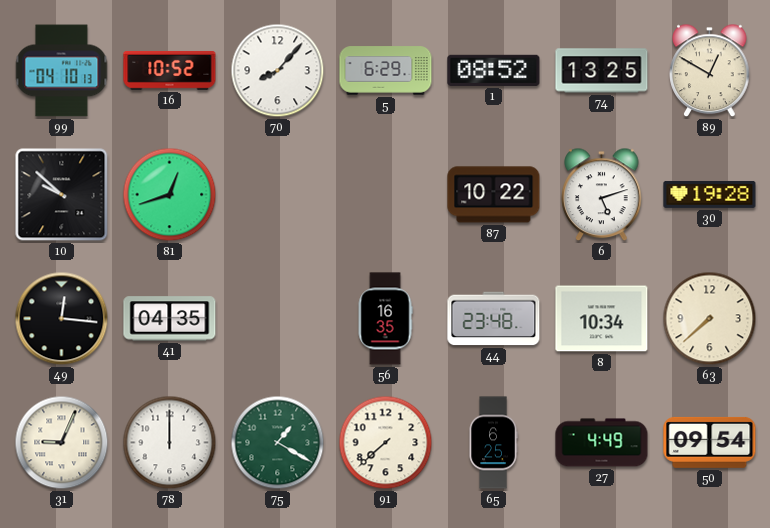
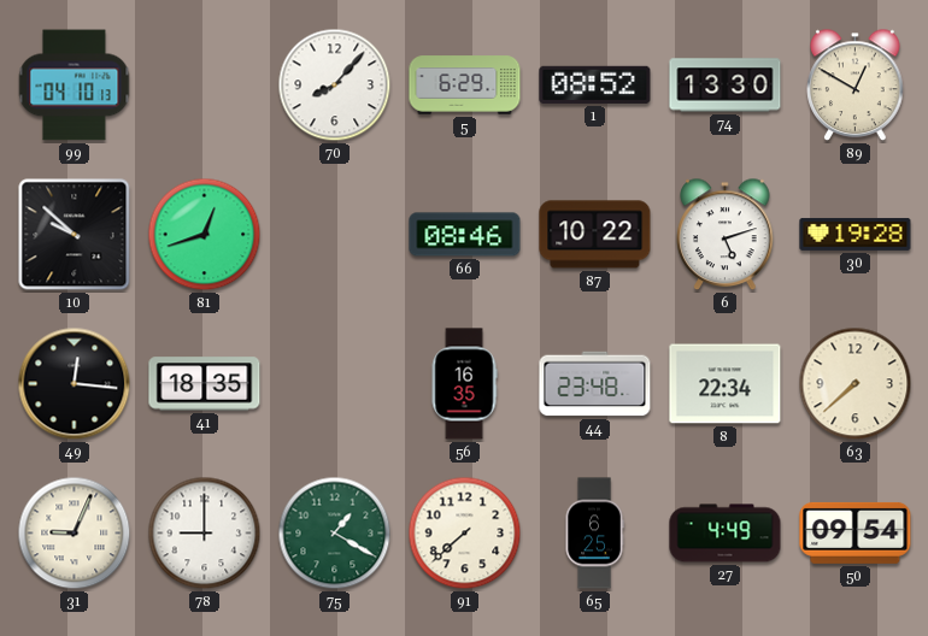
16: 10:52 -> none
74: 13:25 -> 13:30
66: none -> 08:46
41: 04:35 -> 18:35
8: 10:34 -> 22:34
78: 12:00 -> 9:00
